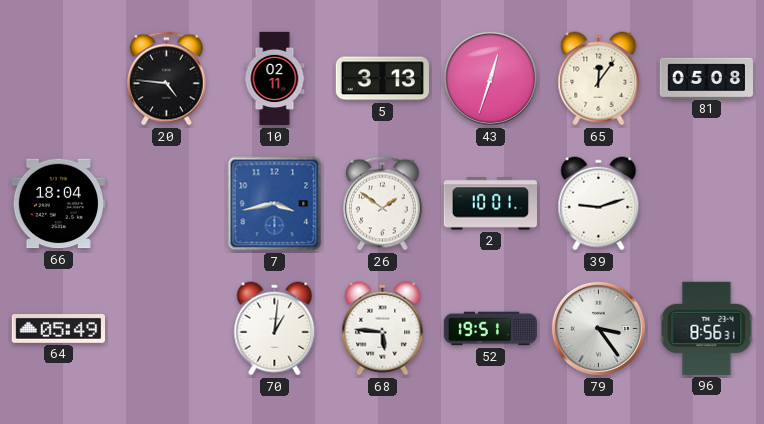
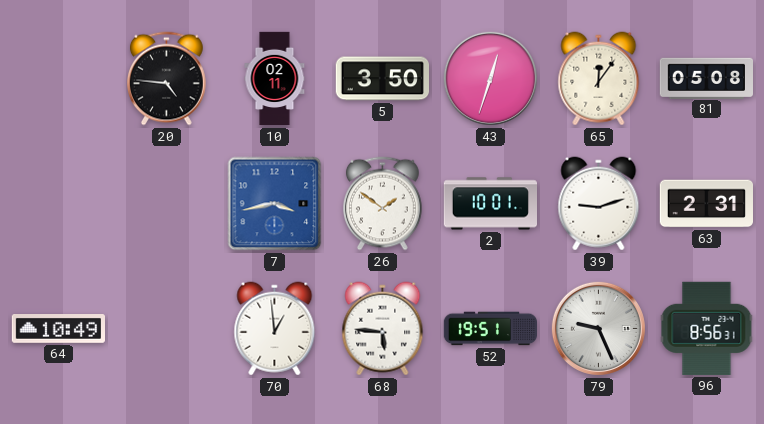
5: 3:13 -> 3:50
66: 18:04 -> none
63: none -> 2:31
64: 05:49 -> 10:49
70: 1:01 -> 12:59
79: 3:24 -> 9:26
